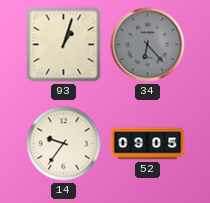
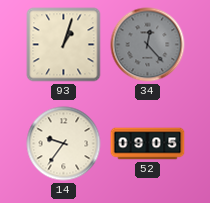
34: 6:23 -> 12:23
